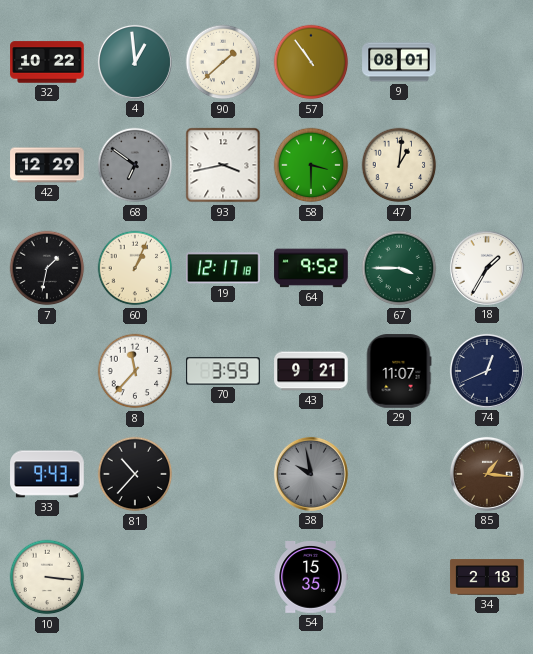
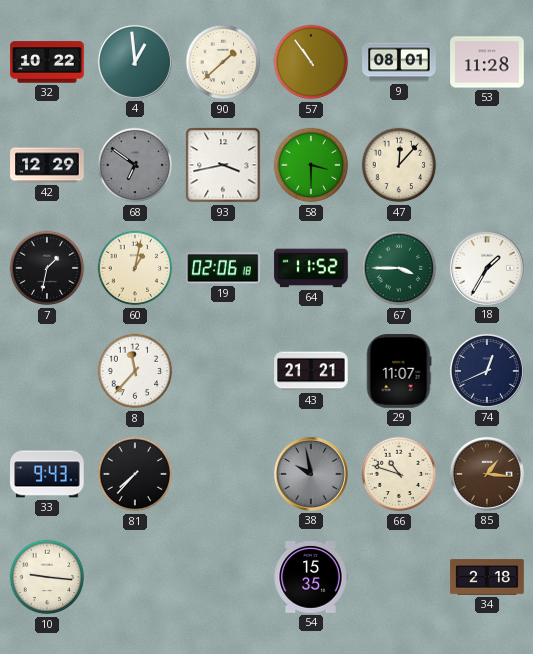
53: none -> 11:28
47: 1:01 -> 12:07
60: 1:04 -> 1:02
19: 12:17 -> 02:06
64: 9:52 -> 11:52
70: 3:59 -> none
43: 9:21 -> 21:21
81: 10:37 -> 7:37
66: none -> 10:48
10: 3:16 -> 9:16
